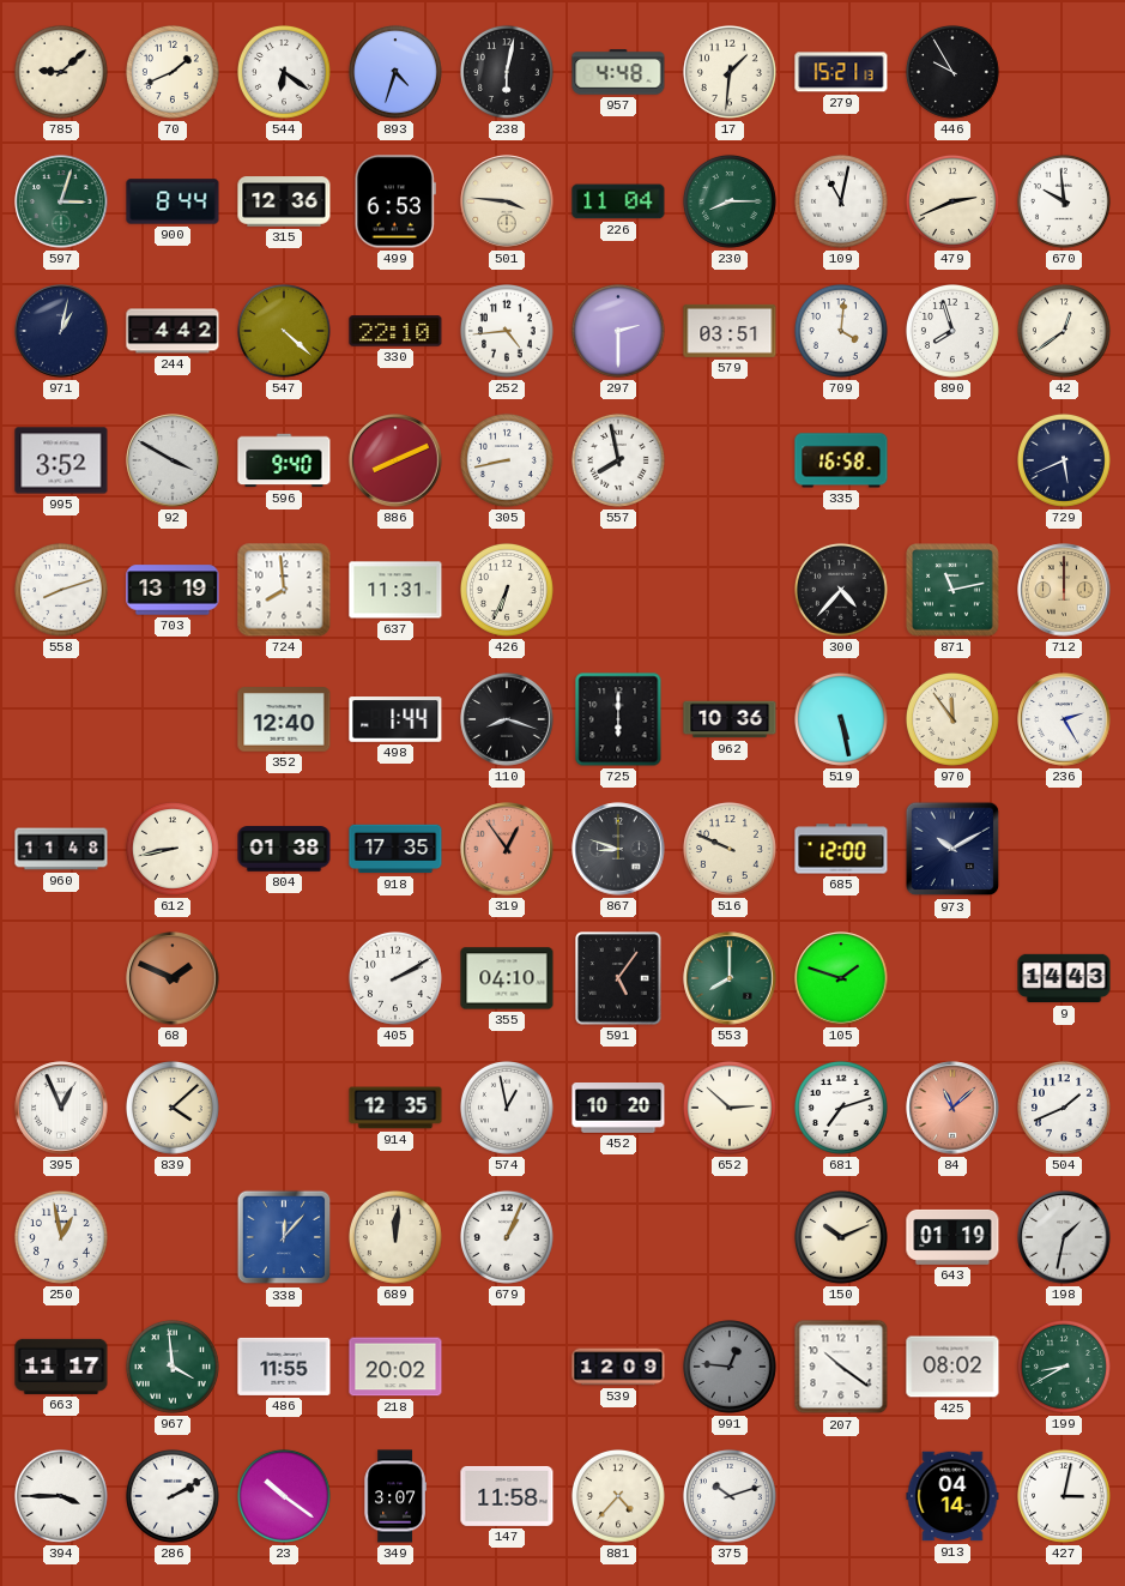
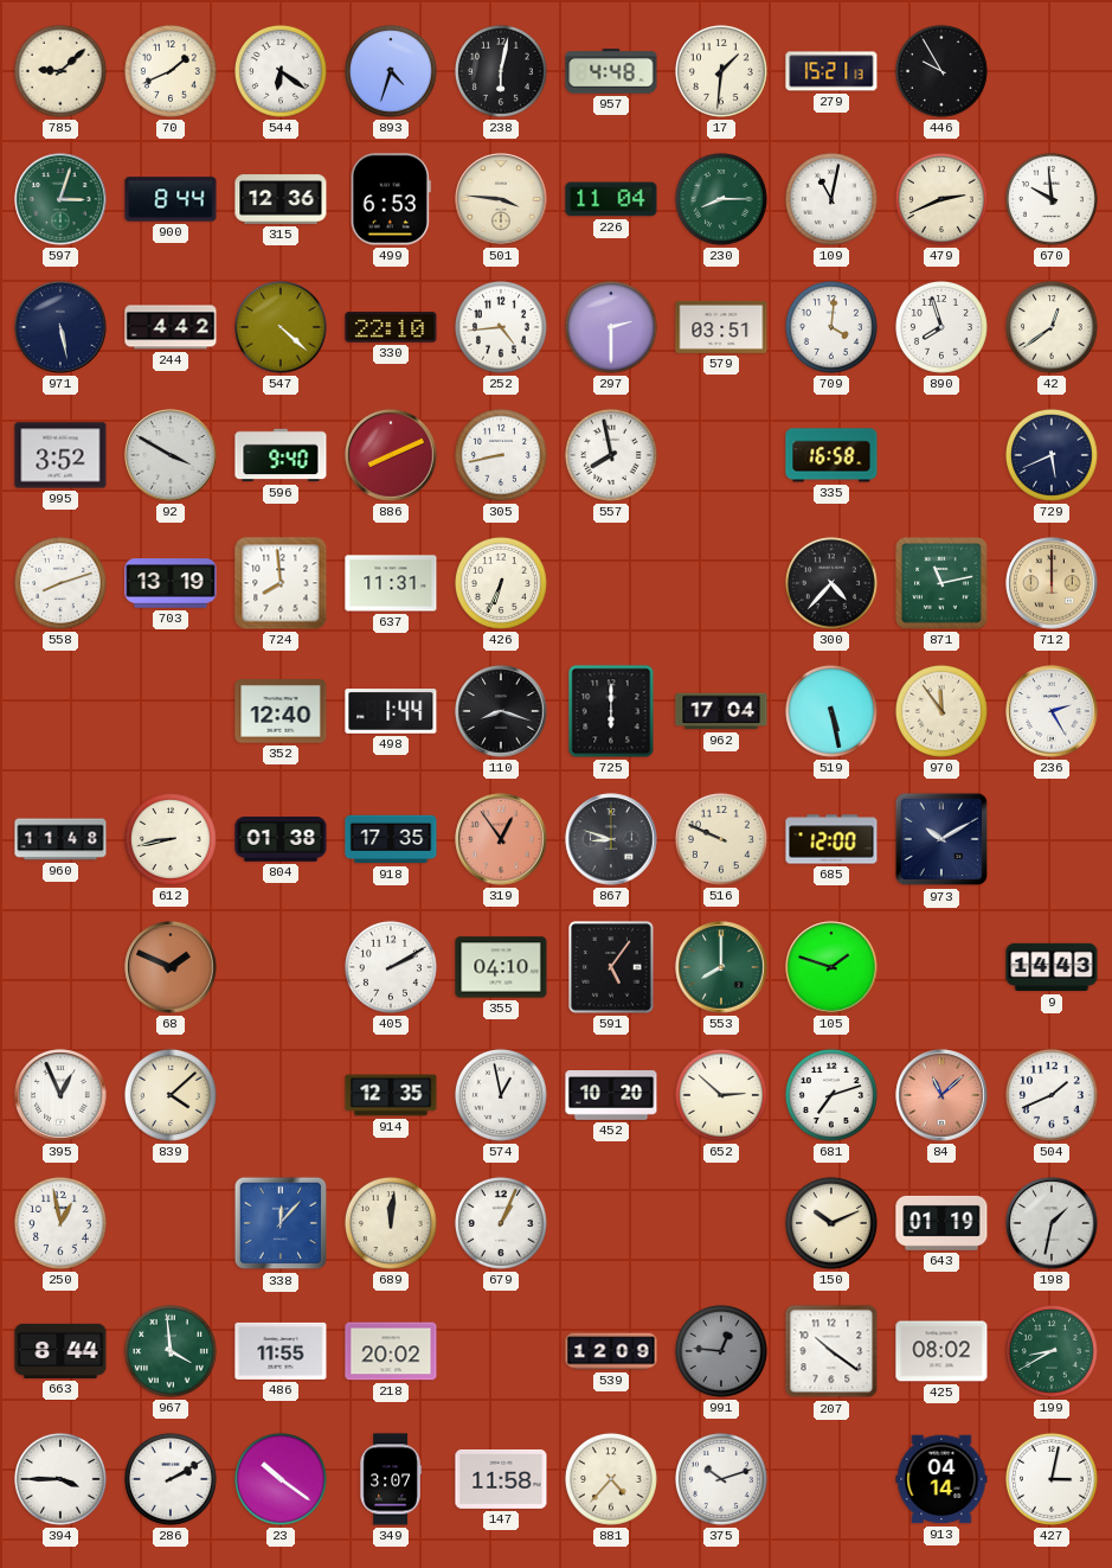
971: 1:02 -> 5:28
962: 10:36 -> 17:04
663: 11:17 -> 8:44
